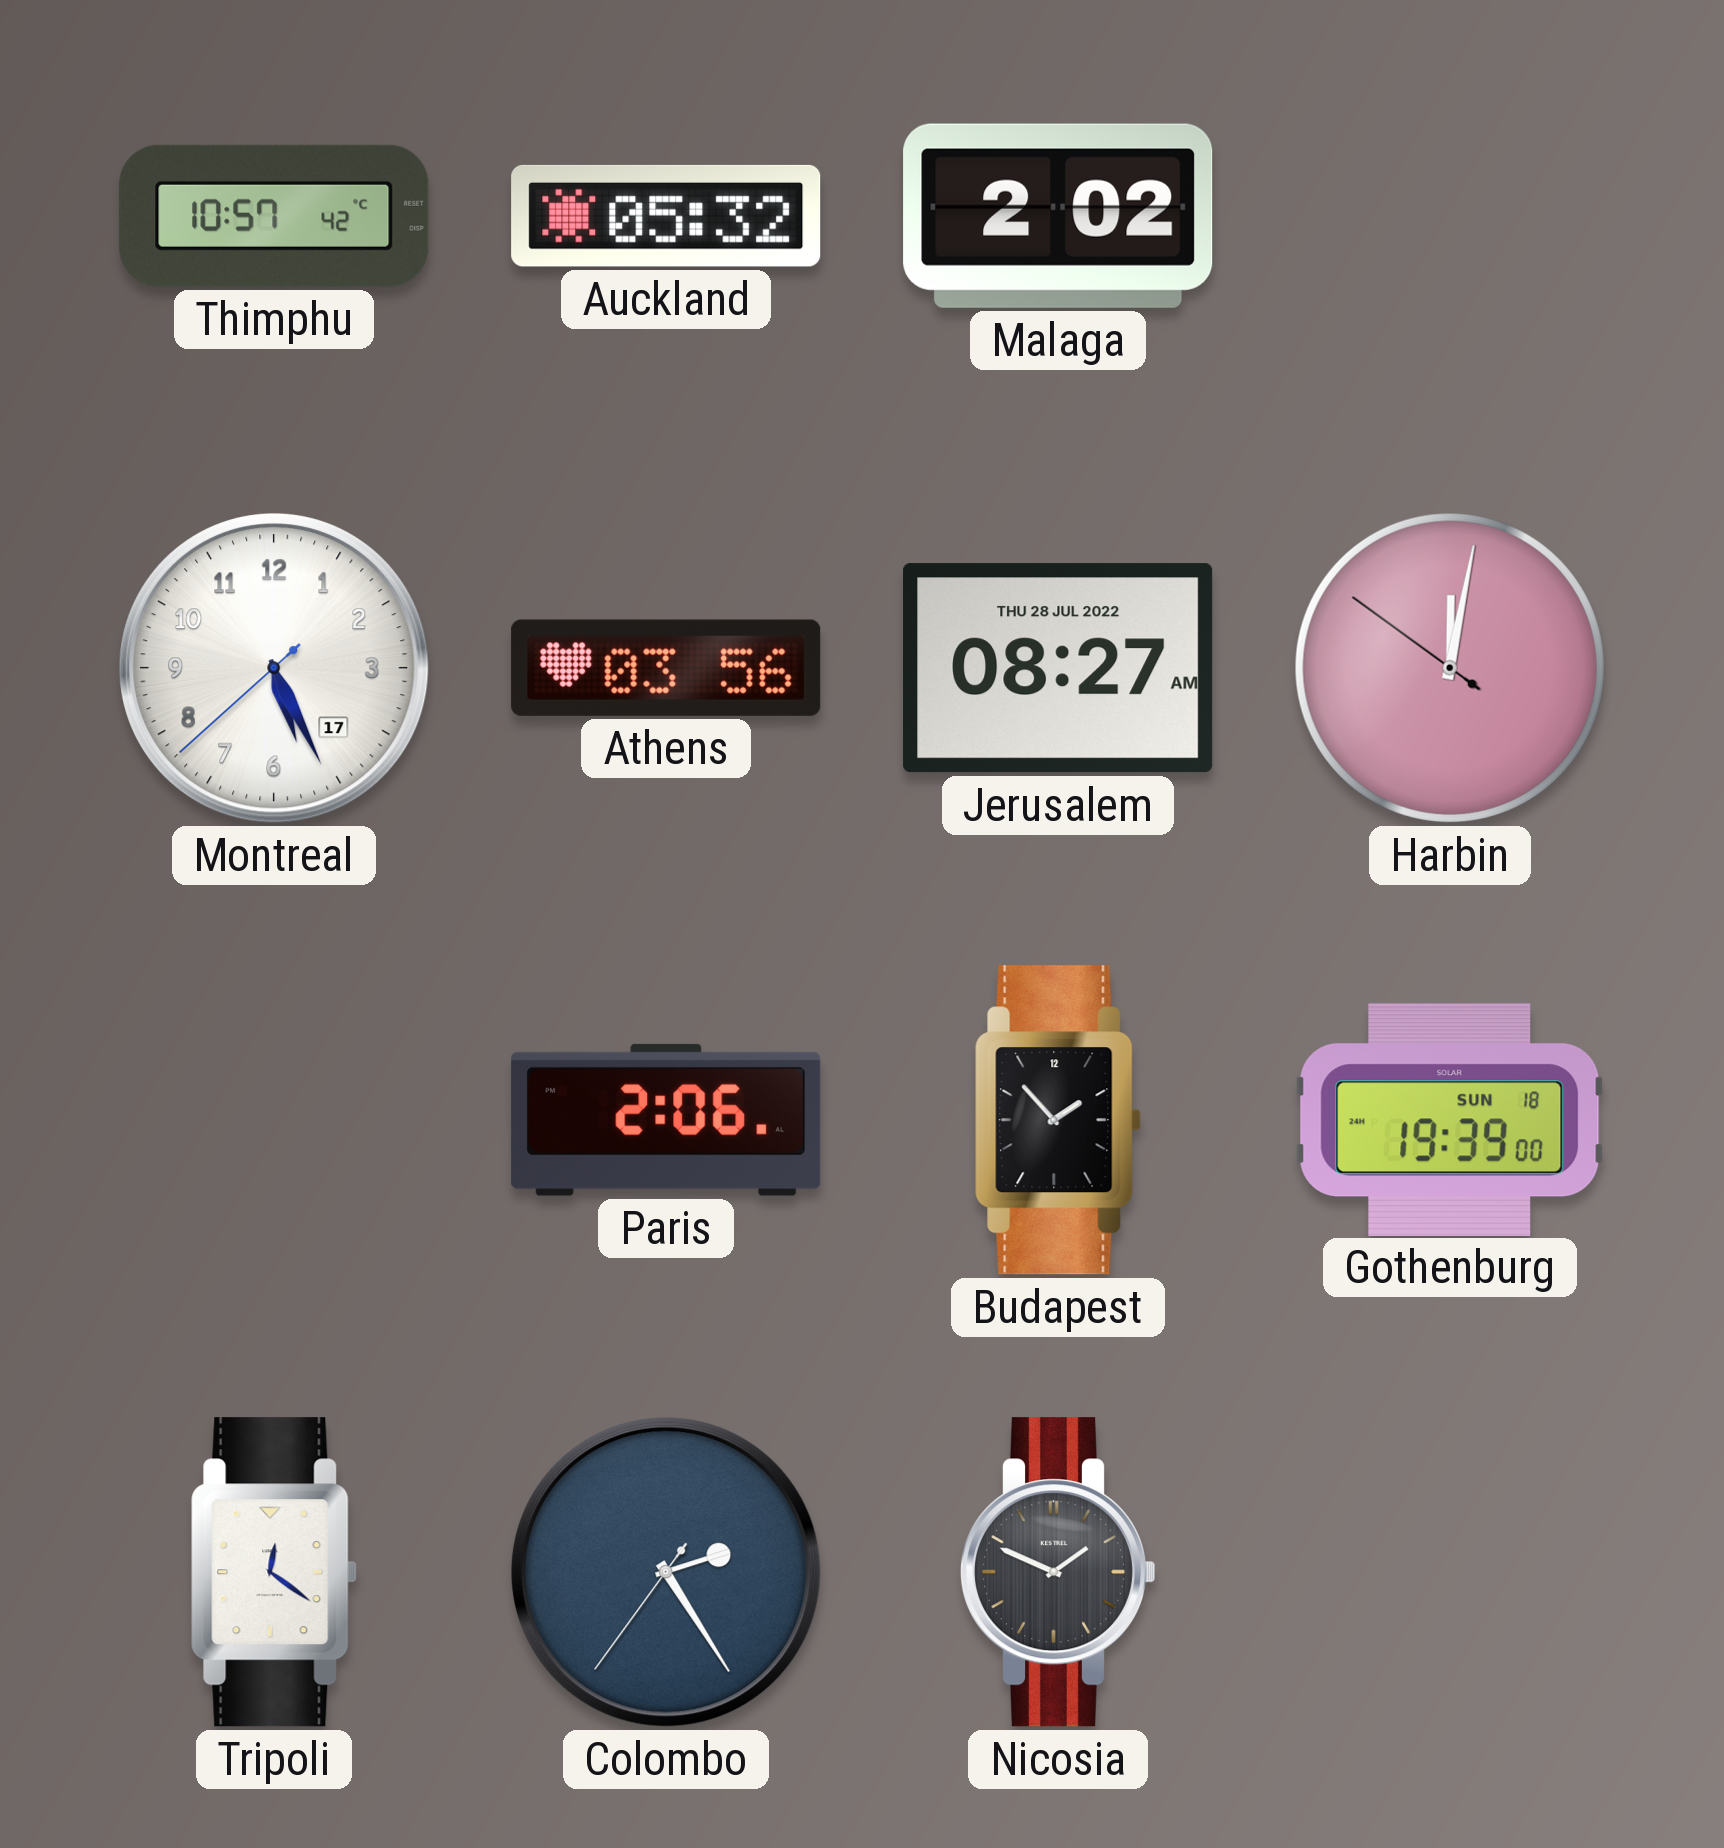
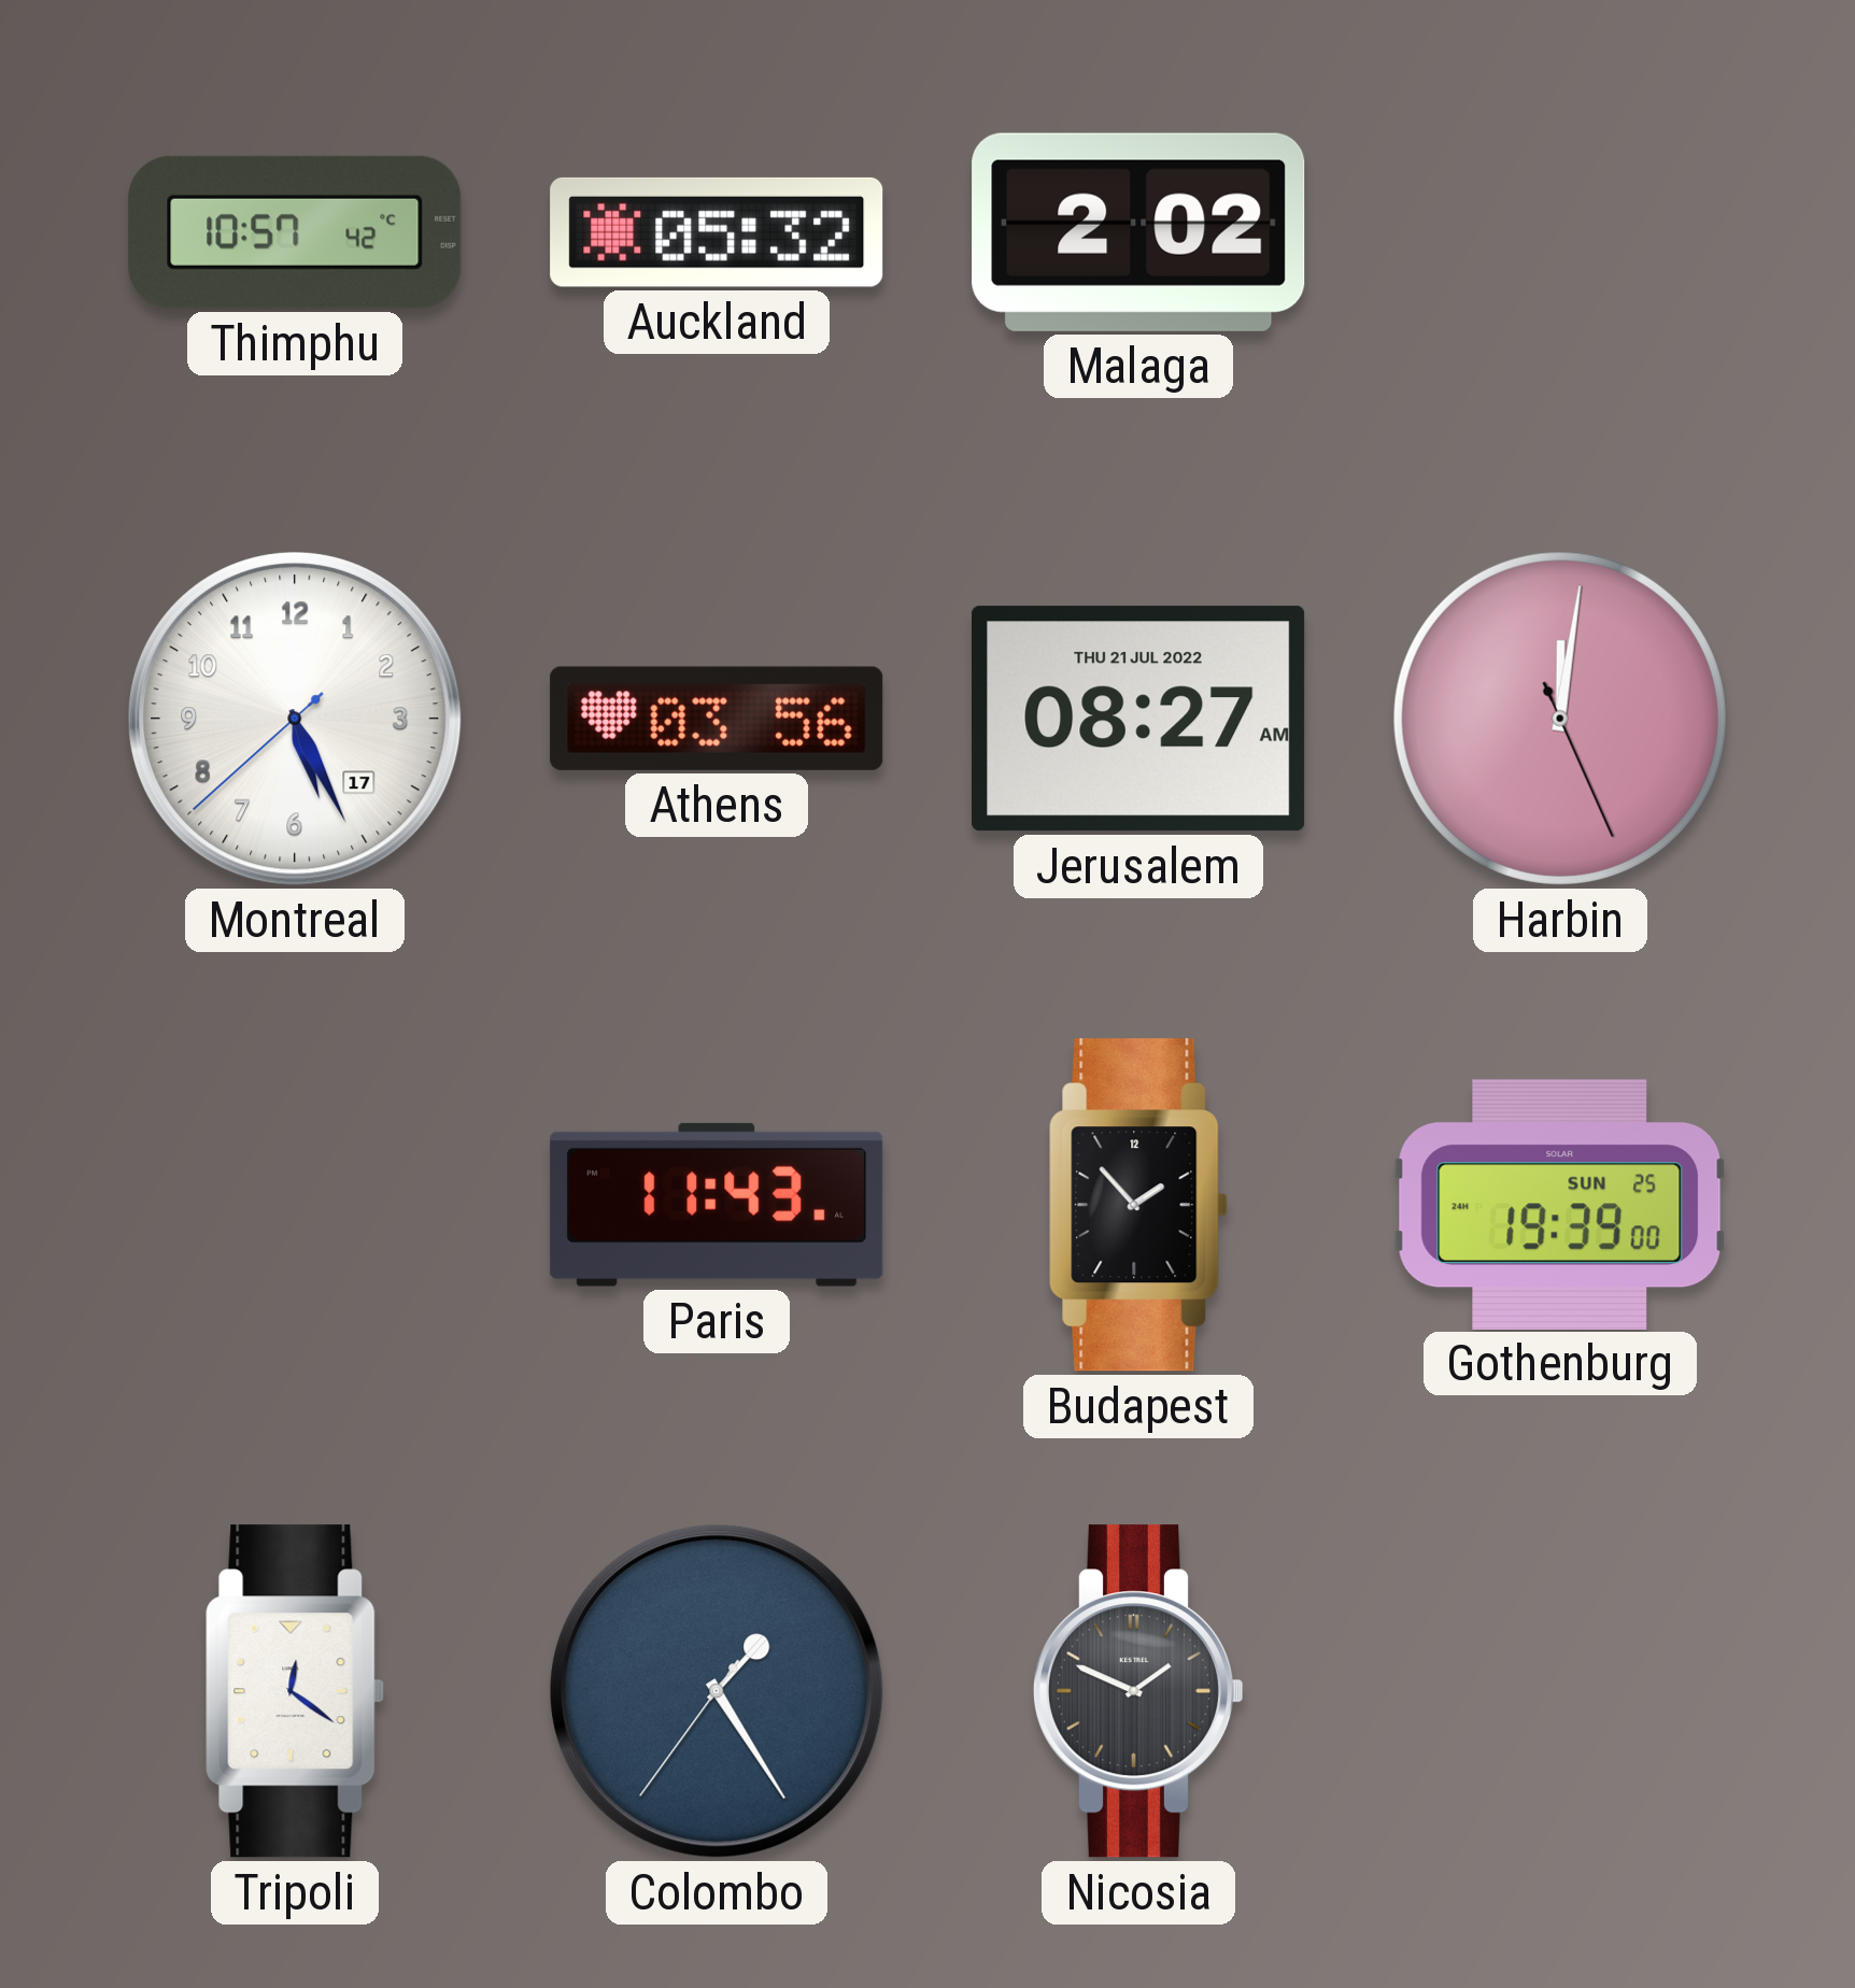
Jerusalem date: THU 28 JUL 2022 -> THU 21 JUL 2022
Harbin: 12:01:51 -> 12:01:26
Paris: 2:06 -> 11:43
Gothenburg date: SUN 18 -> SUN 25
Colombo: 2:24 -> 1:24
